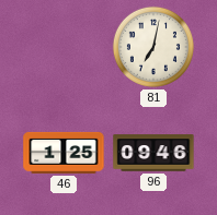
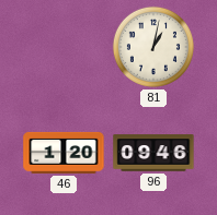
81: 7:02 -> 1:02
46: 1:25 -> 1:20
